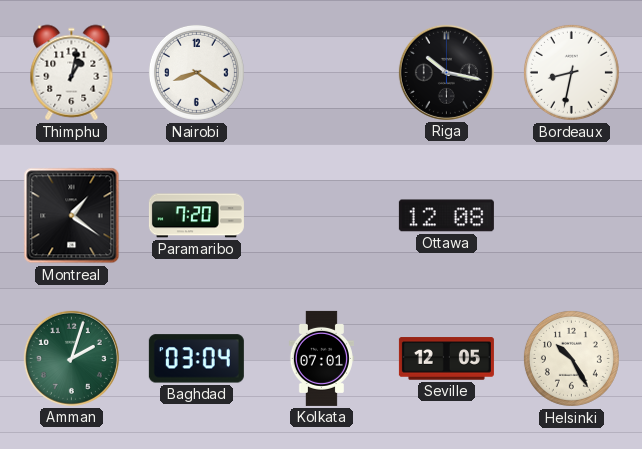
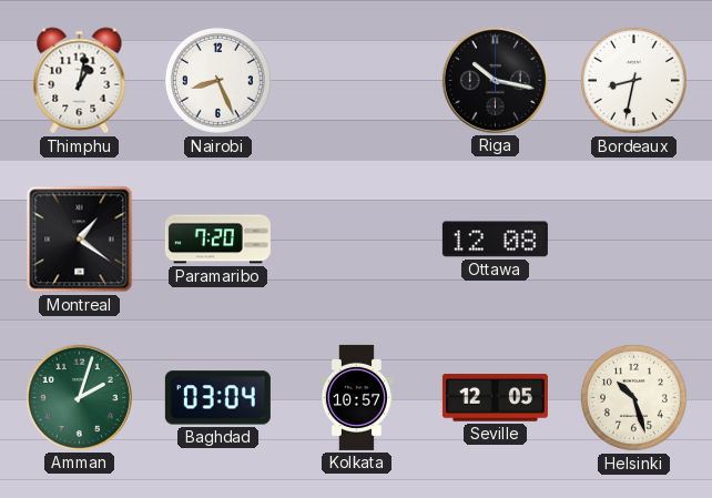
Nairobi: 8:21 -> 8:26
Kolkata: 07:01 -> 10:57
Helsinki: 10:25 -> 10:27
